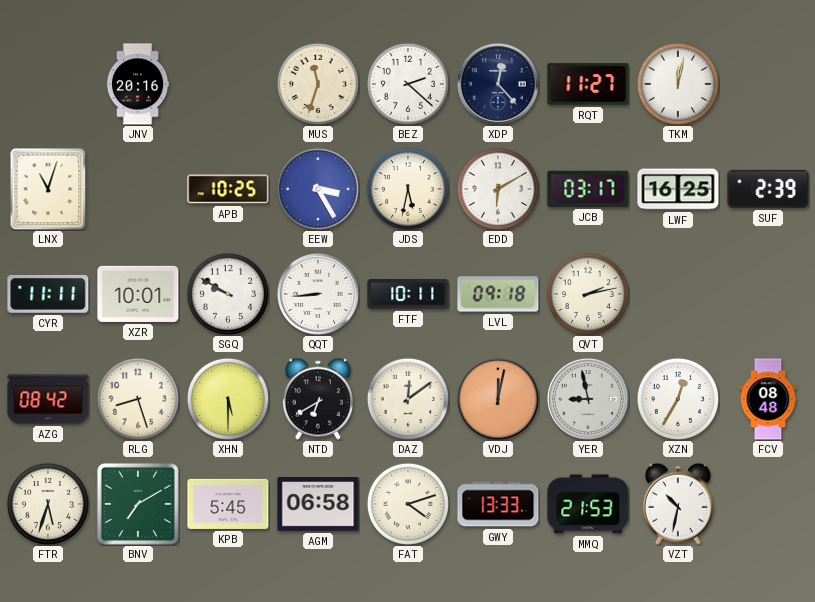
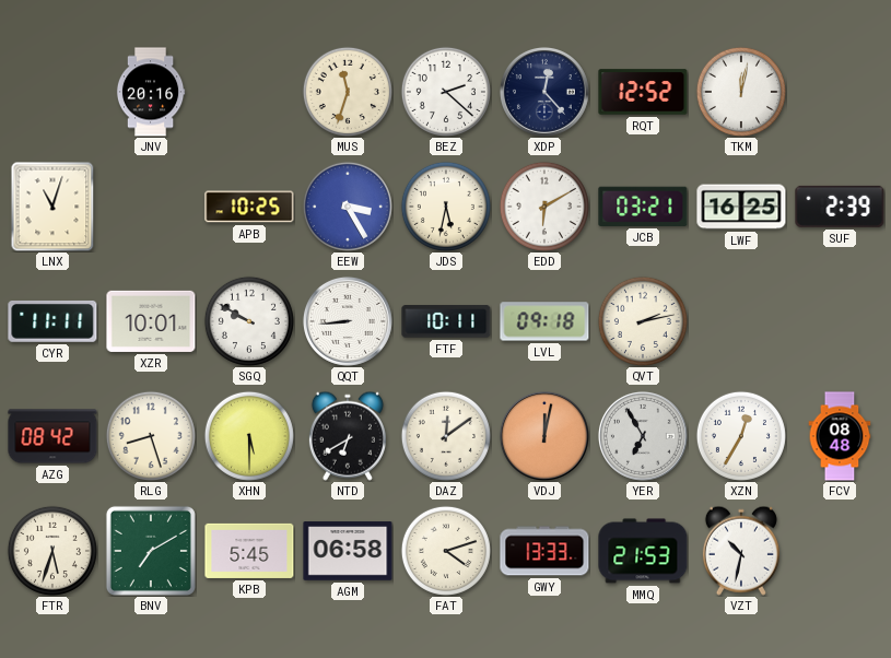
RQT: 11:27 -> 12:52
JCB: 03:17 -> 03:21
YER: 8:58 -> 6:55
